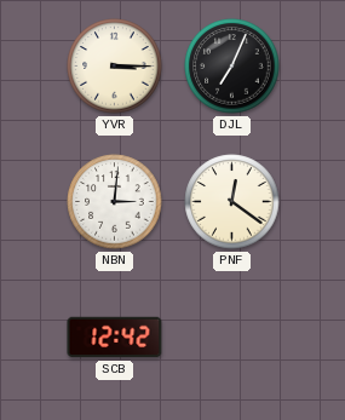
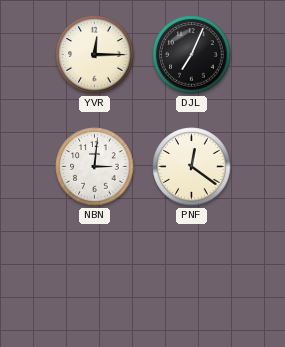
YVR: 3:15 -> 12:15
SCB: 12:42 -> none
